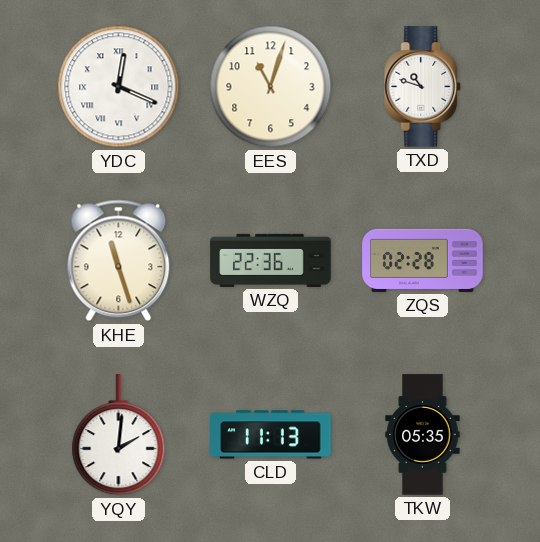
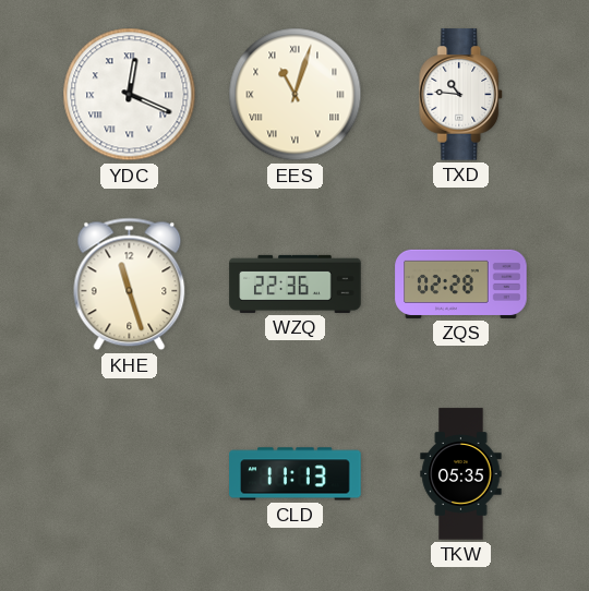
EES numerals: Arabic -> Roman
TXD: 10:48 -> 10:46
YQY: 2:01 -> none
